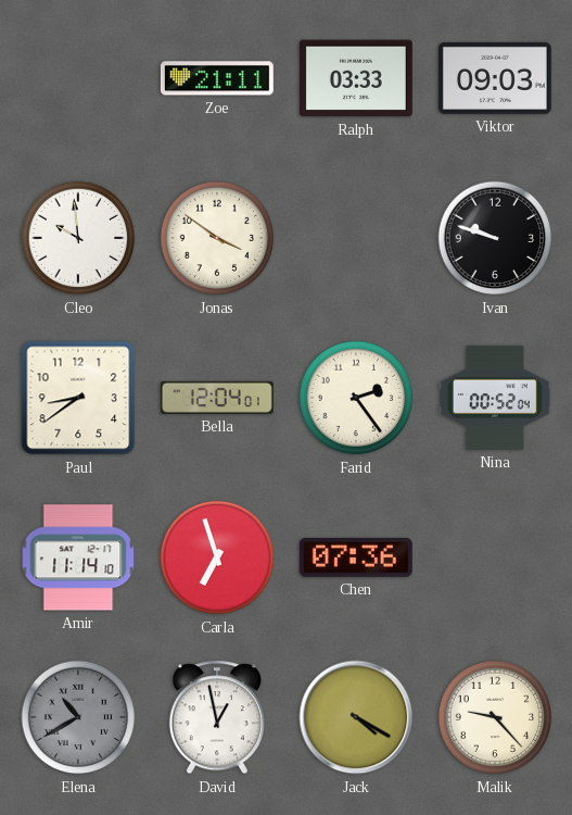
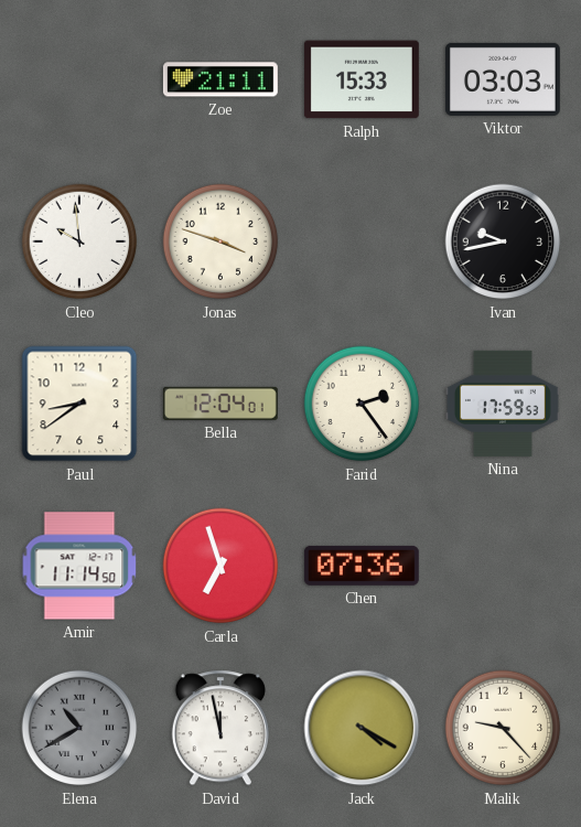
Ralph: 03:33 -> 15:33
Viktor: 09:03 -> 03:03
Jonas: 3:51 -> 3:48
Ivan: 9:48 -> 9:43
Nina: 00:52 -> 17:59
Amir: 11:14:10 -> 11:14:50
David: 12:58 -> 11:58
